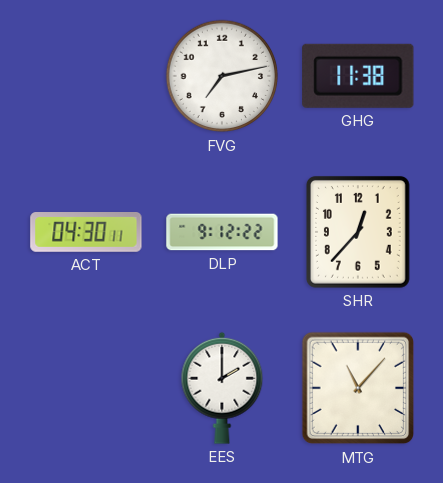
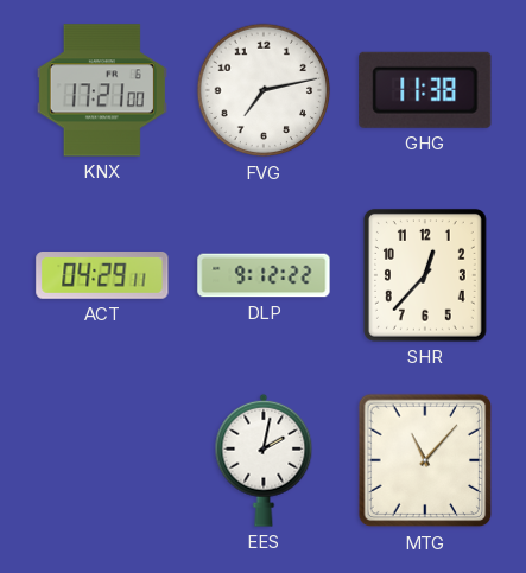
KNX: none -> 17:21
ACT: 04:30 -> 04:29
EES: 2:00 -> 2:02
